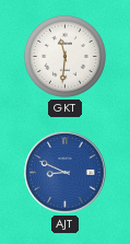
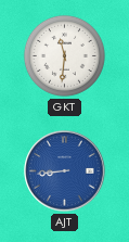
AJT: 8:49 -> 8:44
